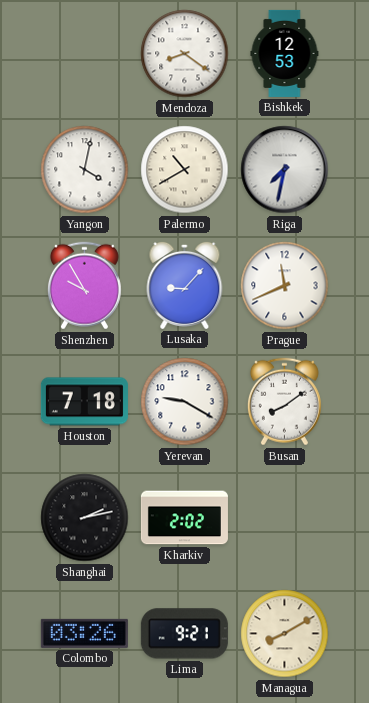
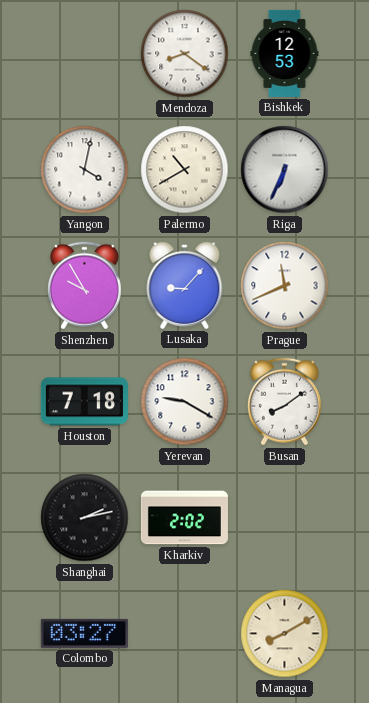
Riga: 7:32 -> 6:34
Colombo: 03:26 -> 03:27
Lima: 9:21 -> none
